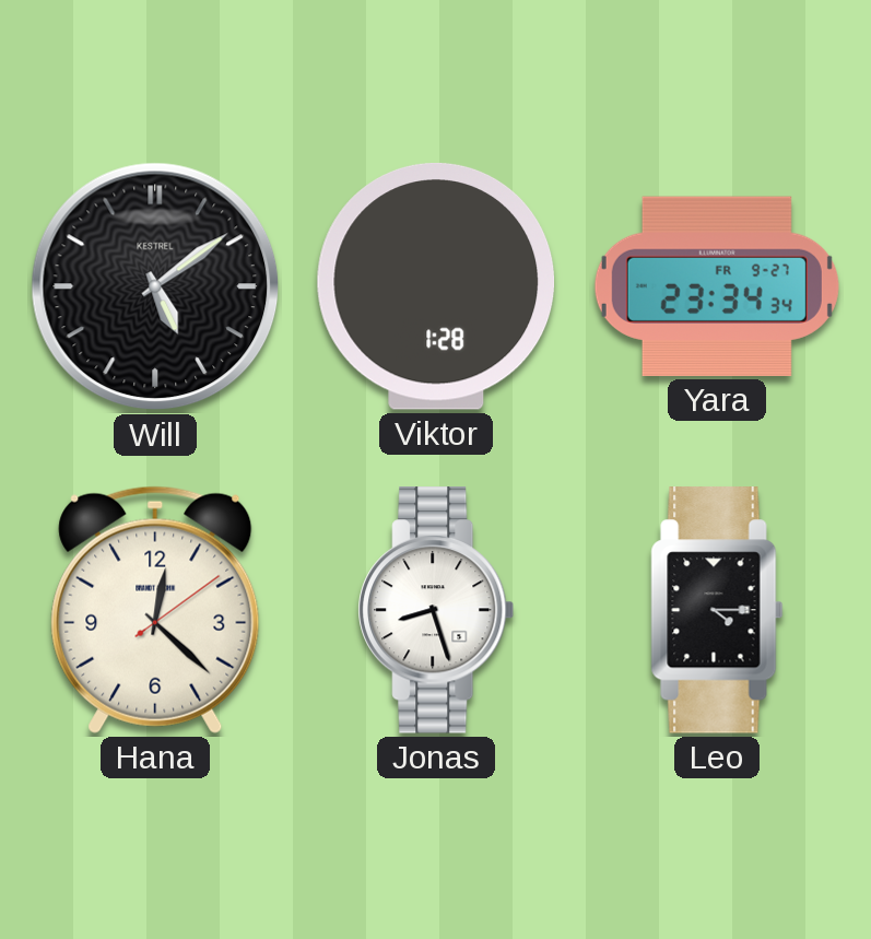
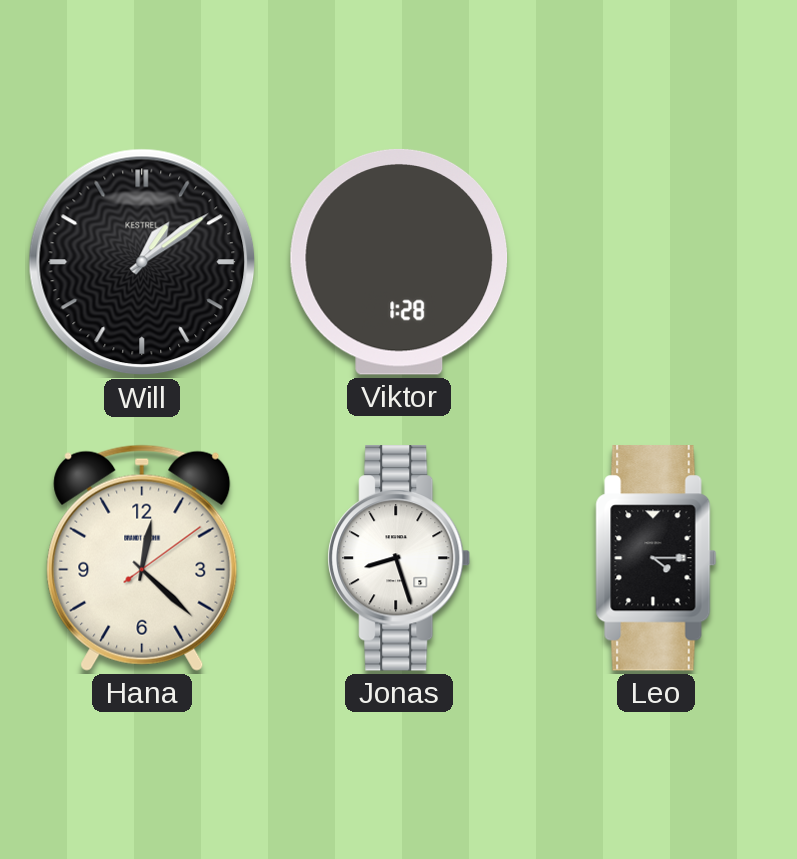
Will: 5:09 -> 1:09
Yara: 23:34 -> none
